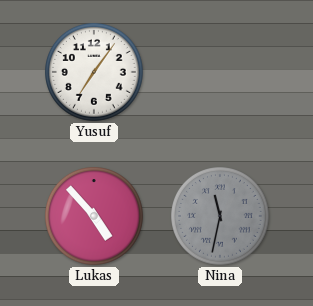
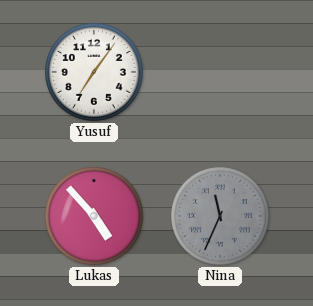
Nina: 11:32 -> 11:34
